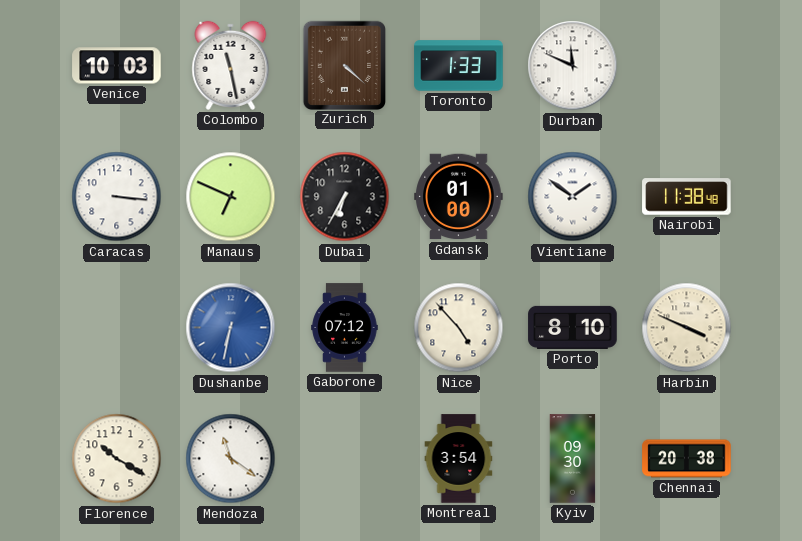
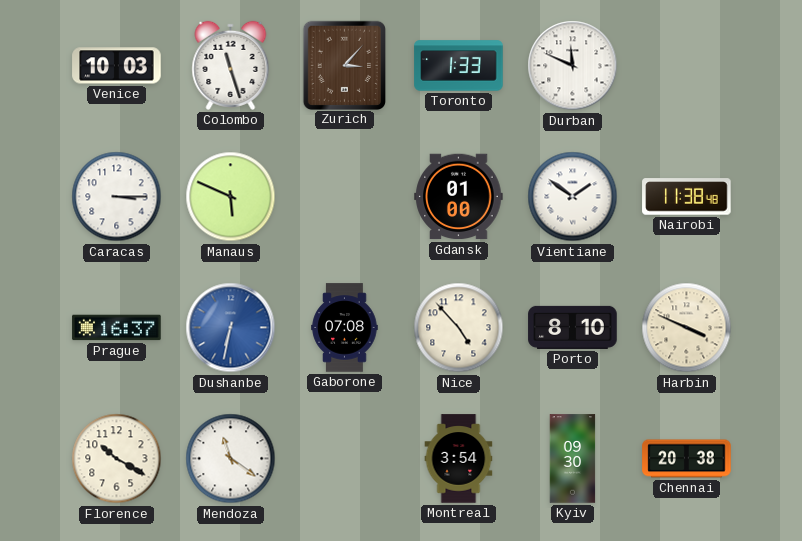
Colombo: 11:28 -> 11:27
Zurich: 4:22 -> 3:07
Caracas: 3:16 -> 3:15
Manaus: 6:49 -> 5:49
Dubai: 6:35 -> none
Prague: none -> 16:37
Gaborone: 07:12 -> 07:08
